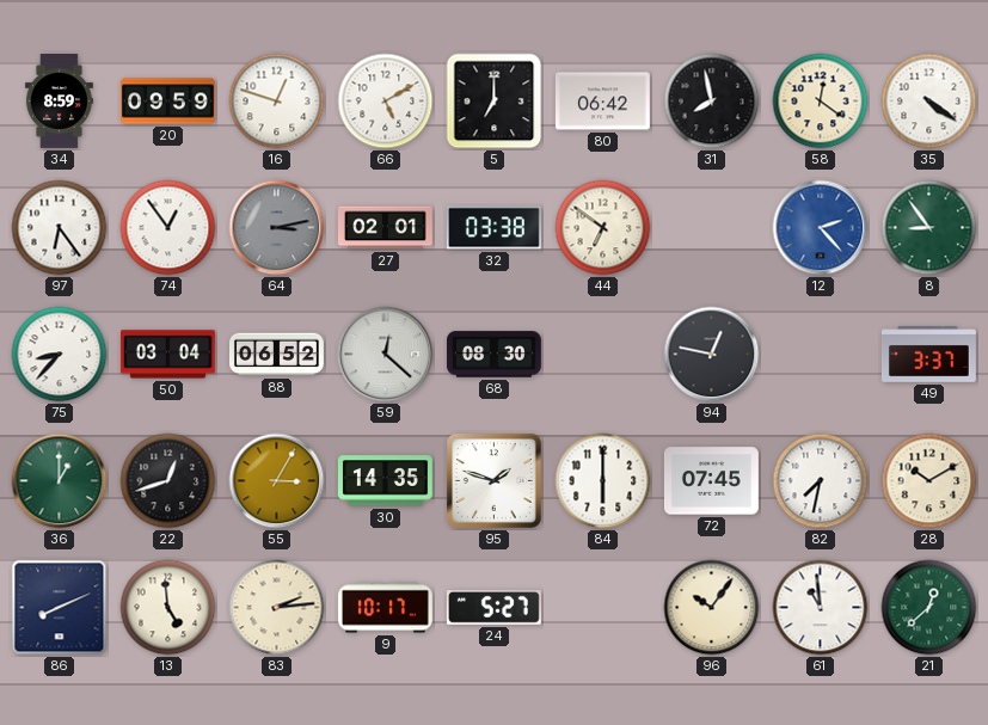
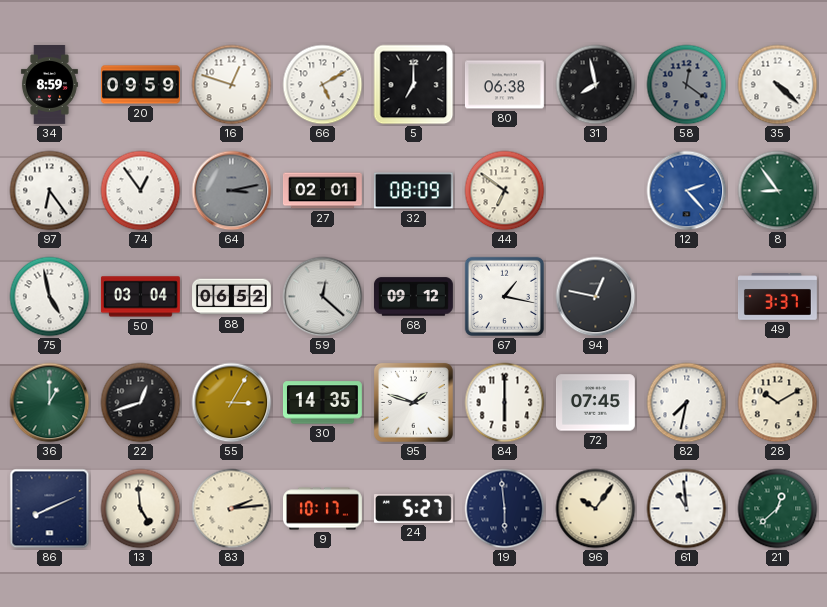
80: 06:42 -> 06:38
58 dial: cream -> grey
35: 4:21 -> 4:22
32: 03:38 -> 08:09
75: 8:37 -> 4:58
68: 08:30 -> 09:12
67: none -> 1:17
19: none -> 5:59
